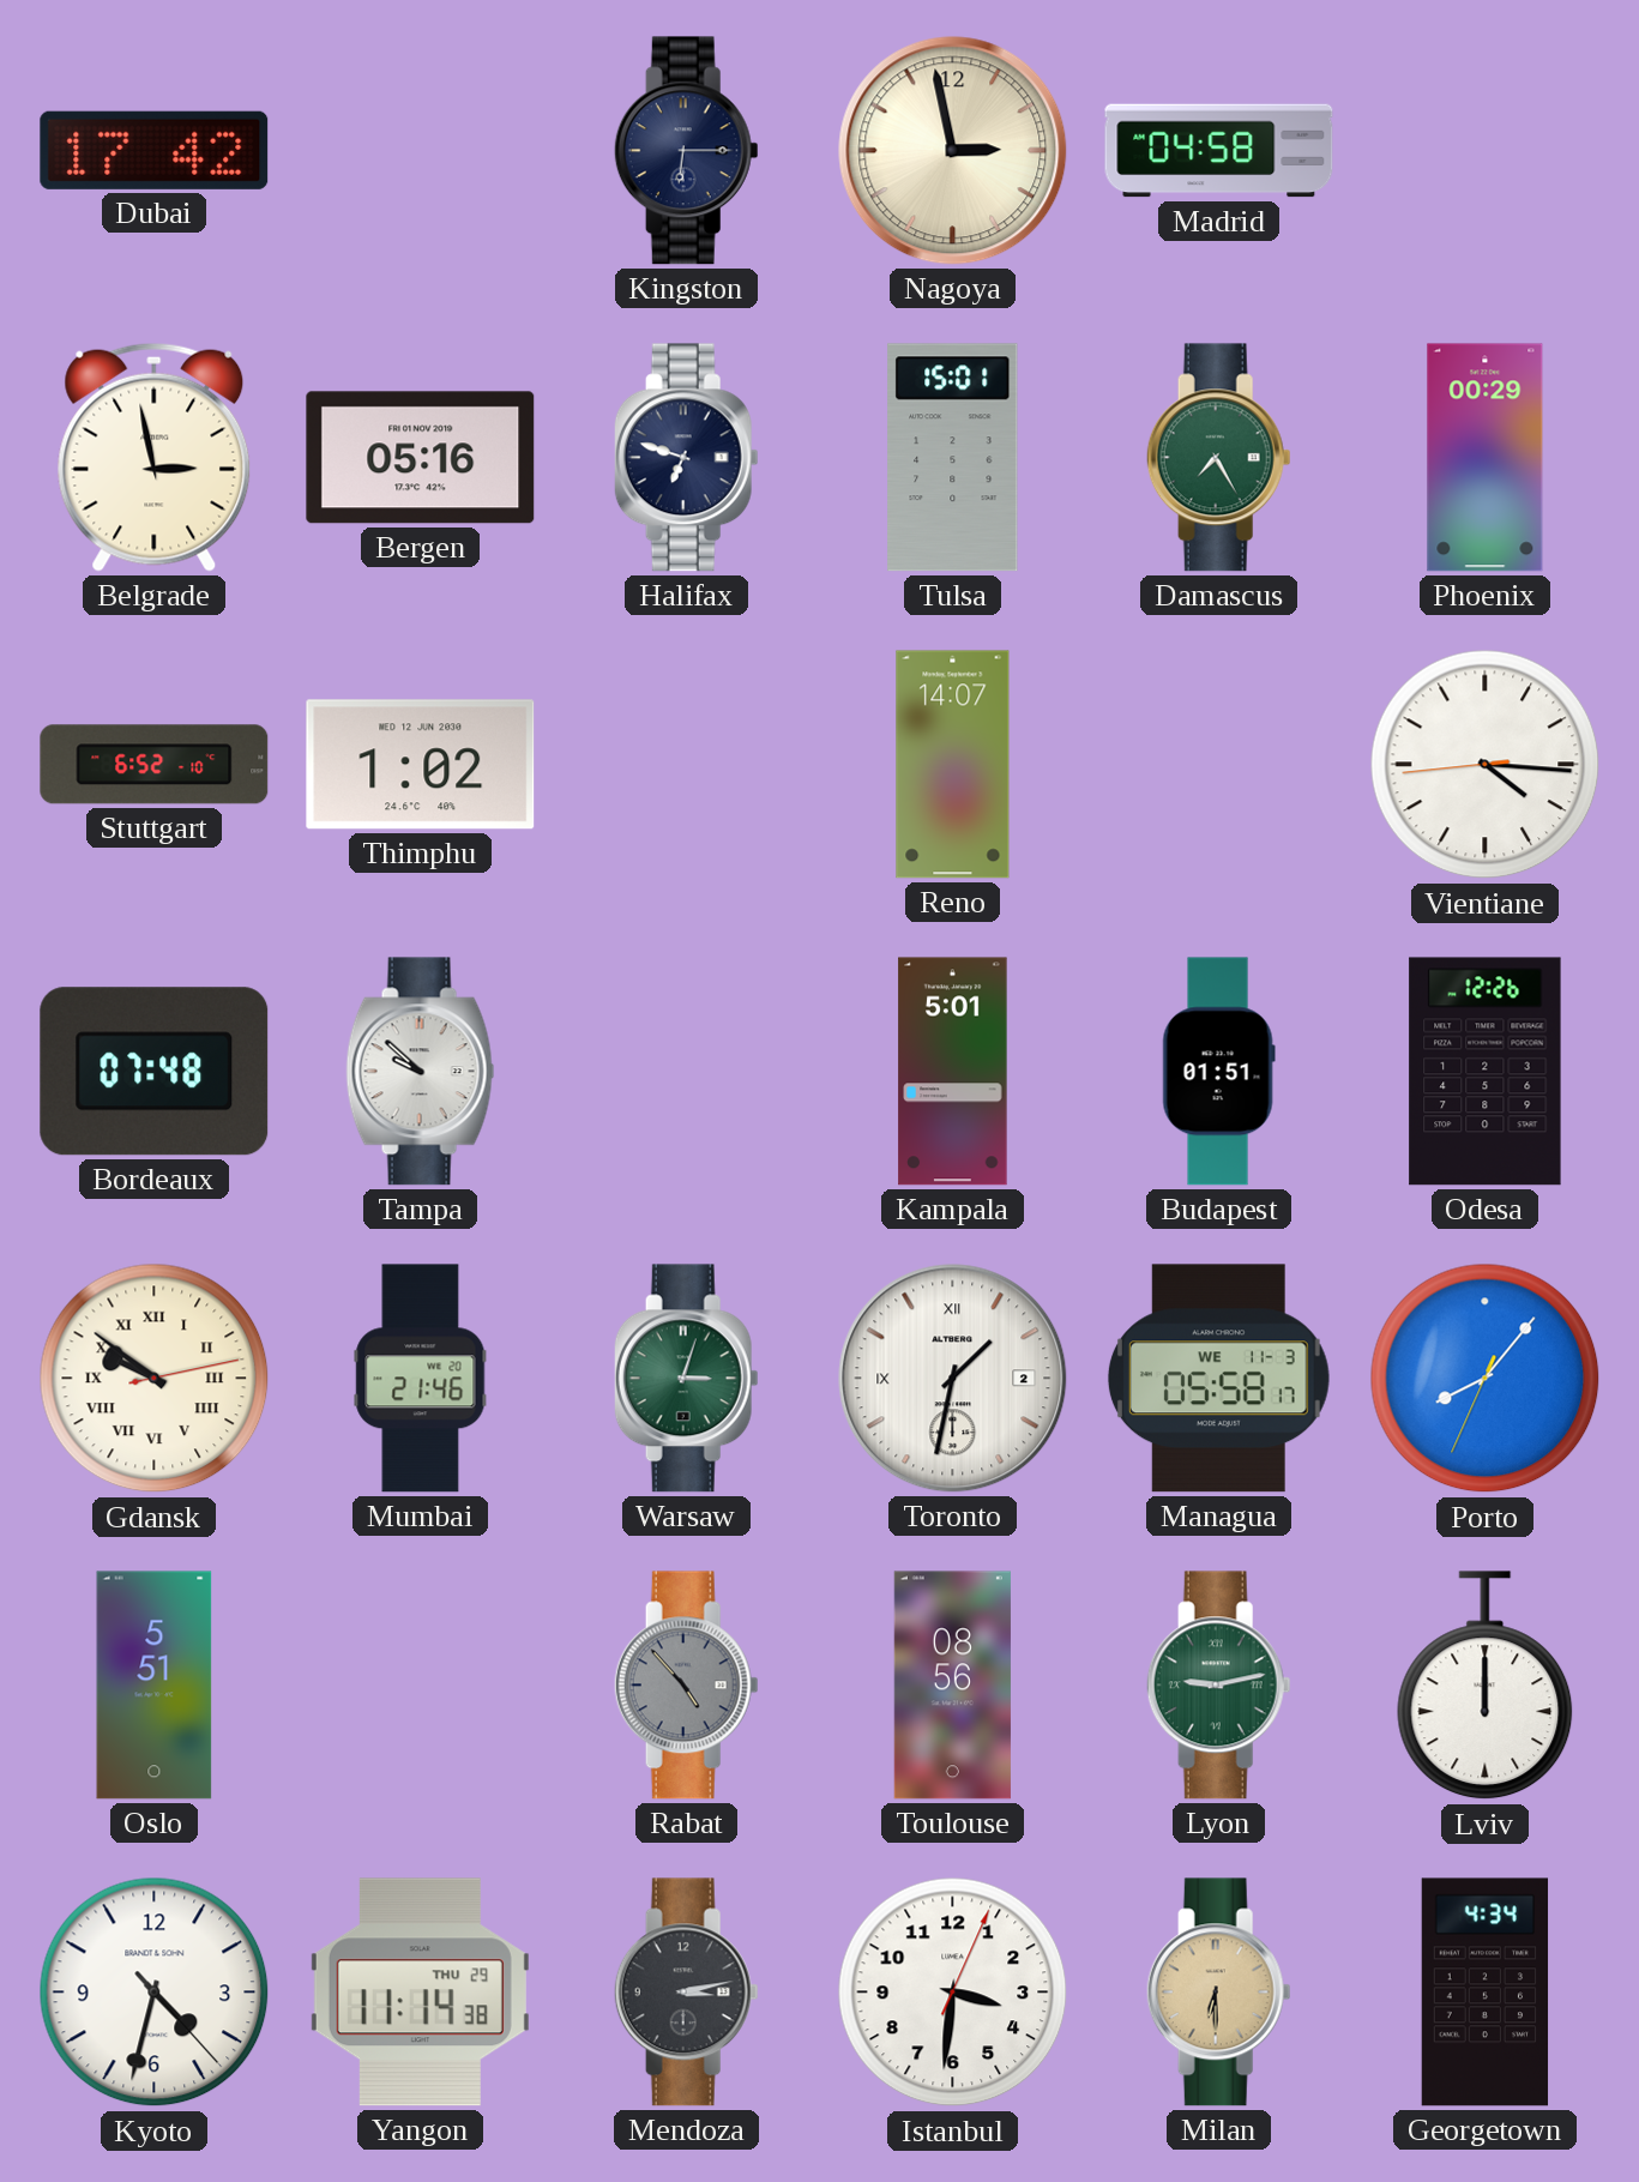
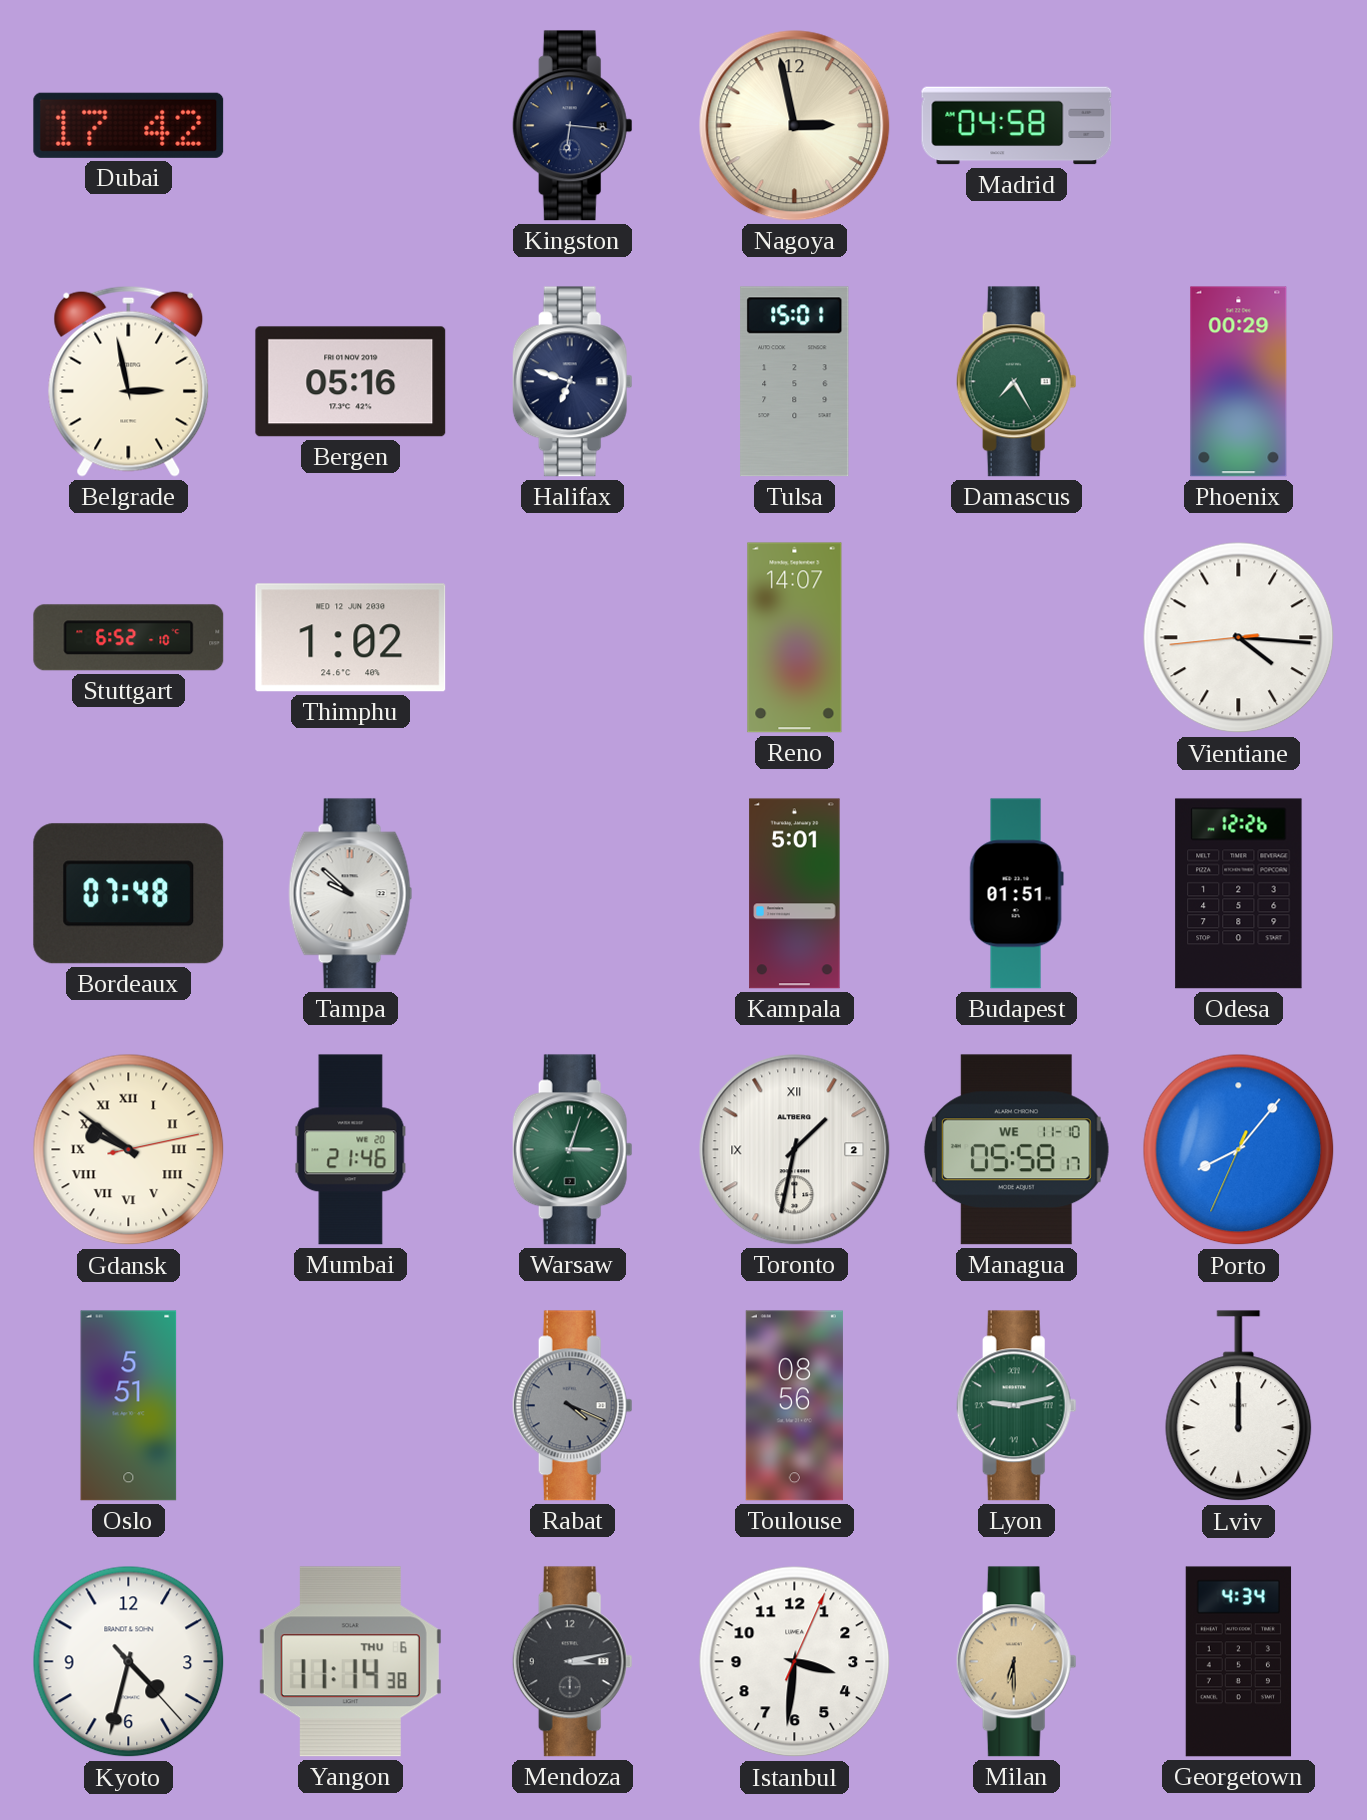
Kingston: 6:15 -> 6:16
Managua date: WE 11-3 -> WE 11-10
Rabat: 4:53 -> 4:19
Yangon date: THU 29 -> THU 6
